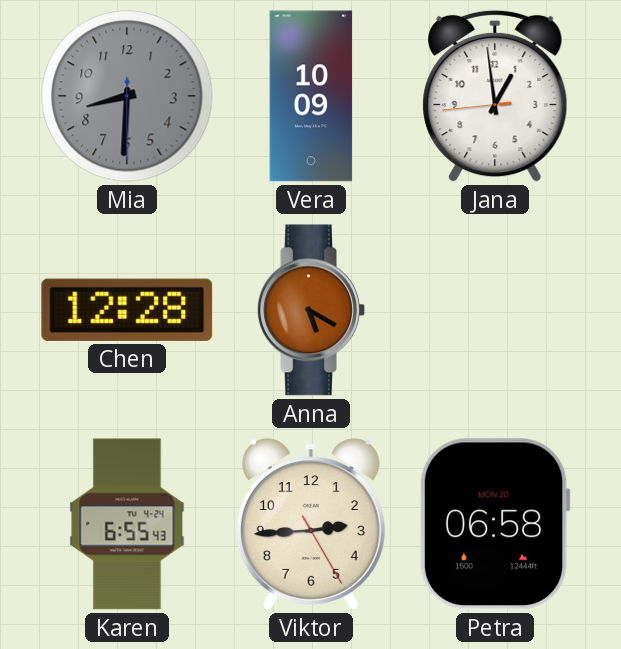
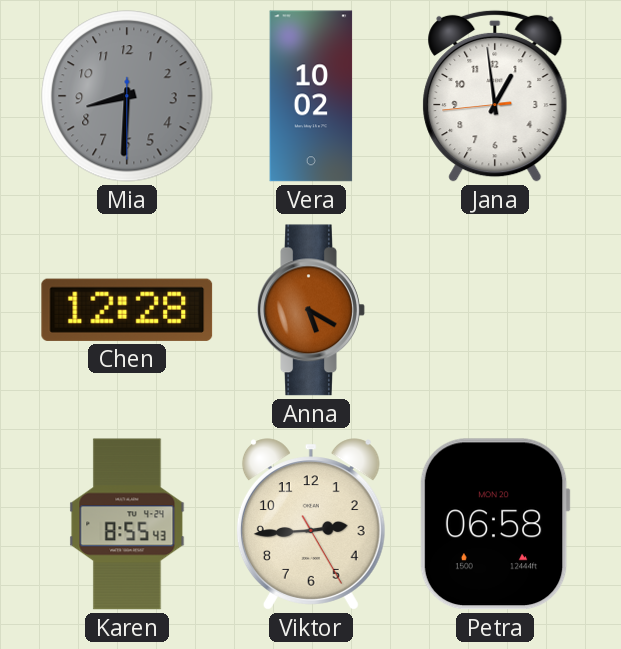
Vera: 10:09 -> 10:02
Karen: 6:55 -> 8:55
